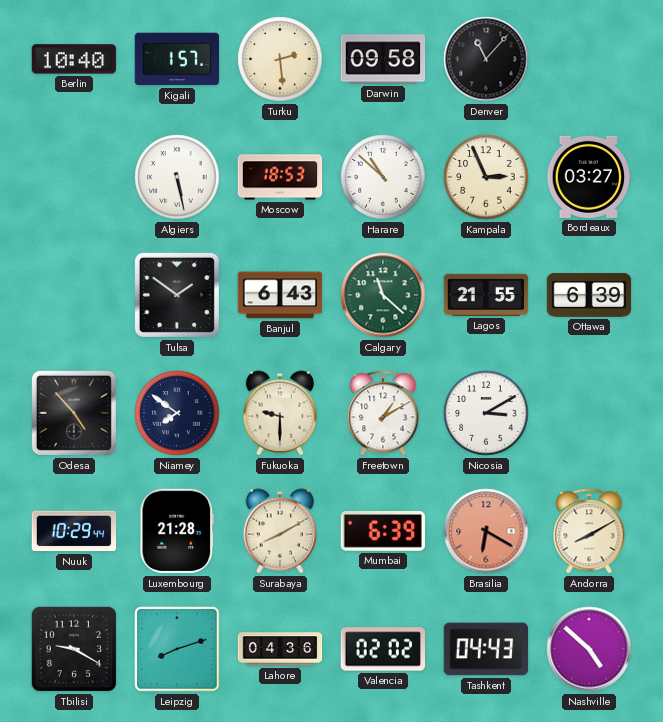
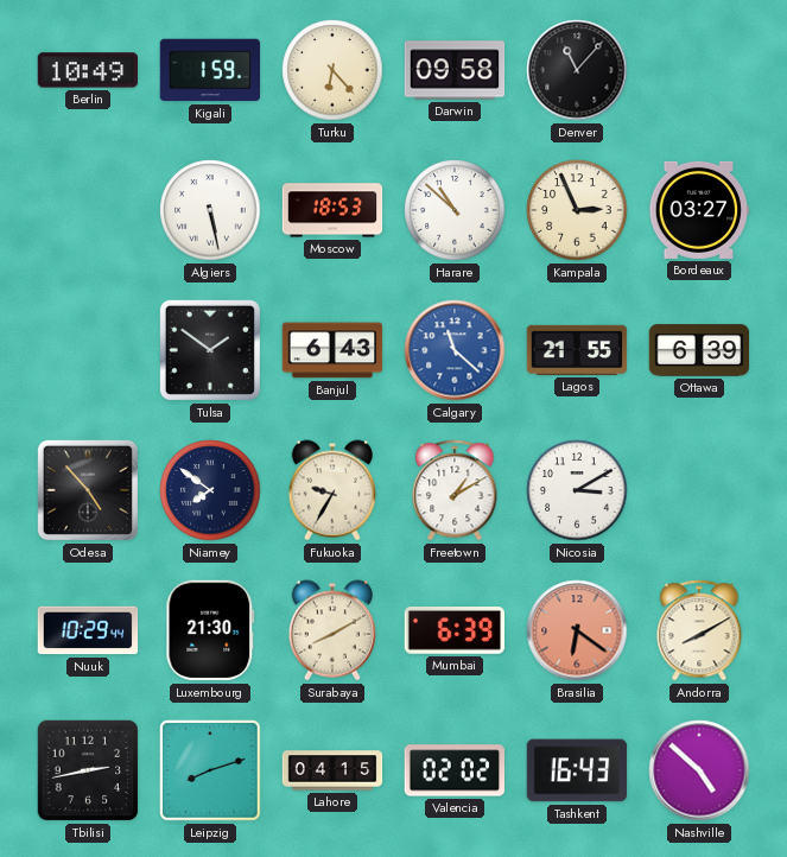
Berlin: 10:40 -> 10:49
Kigali: 1:57 -> 1:59
Turku: 2:29 -> 6:23
Calgary dial: green -> blue
Fukuoka: 9:30 -> 9:35
Luxembourg: 21:28 -> 21:30
Brasilia: 6:20 -> 6:21
Tbilisi: 9:20 -> 2:43
Lahore: 04:36 -> 04:15
Tashkent: 04:43 -> 16:43
